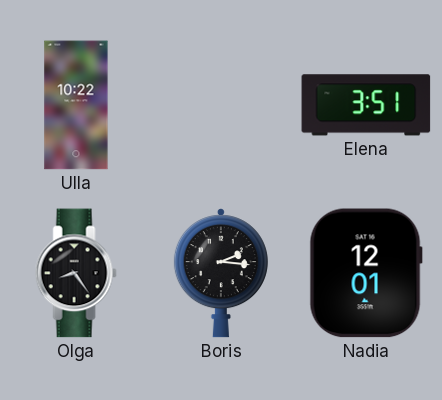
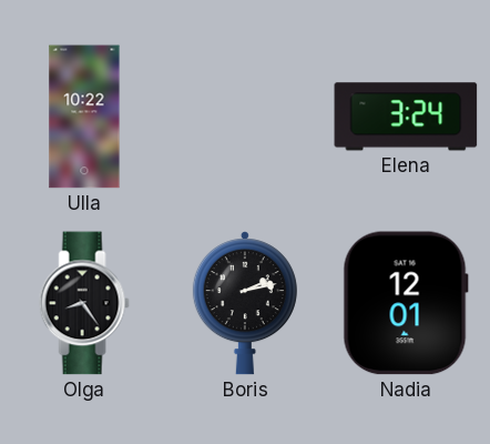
Elena: 3:51 -> 3:24
Boris: 2:16 -> 2:13
